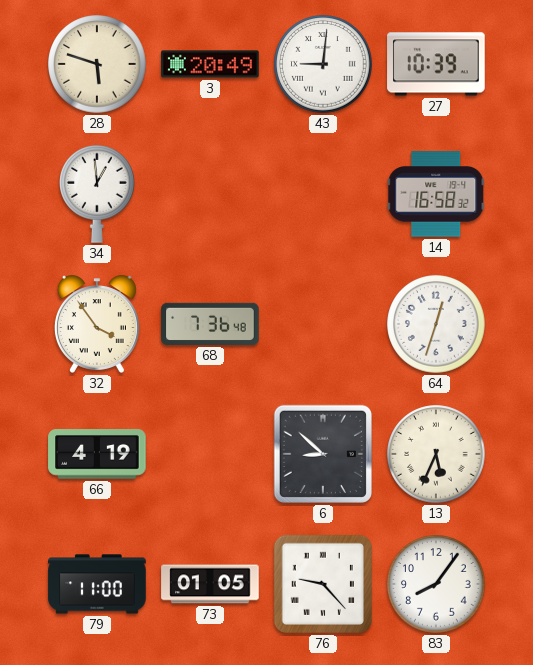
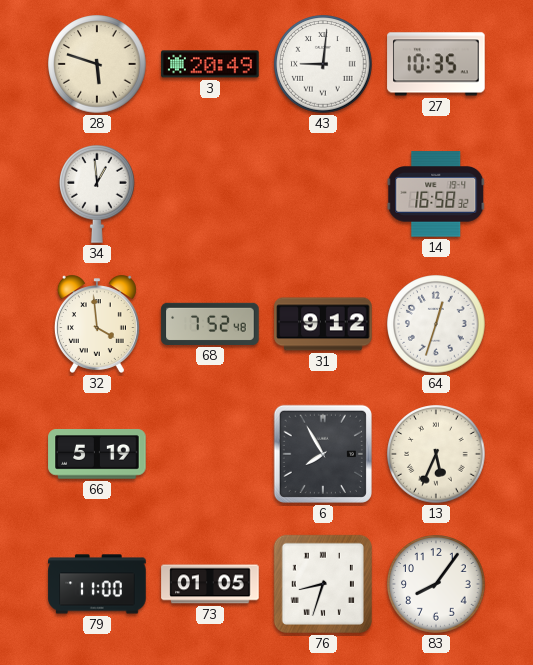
27: 10:39 -> 10:35
32: 3:54 -> 3:59
68: 7:36 -> 7:52
31: none -> 9:12
66: 4:19 -> 5:19
6: 8:52 -> 7:55
76: 9:23 -> 8:33
